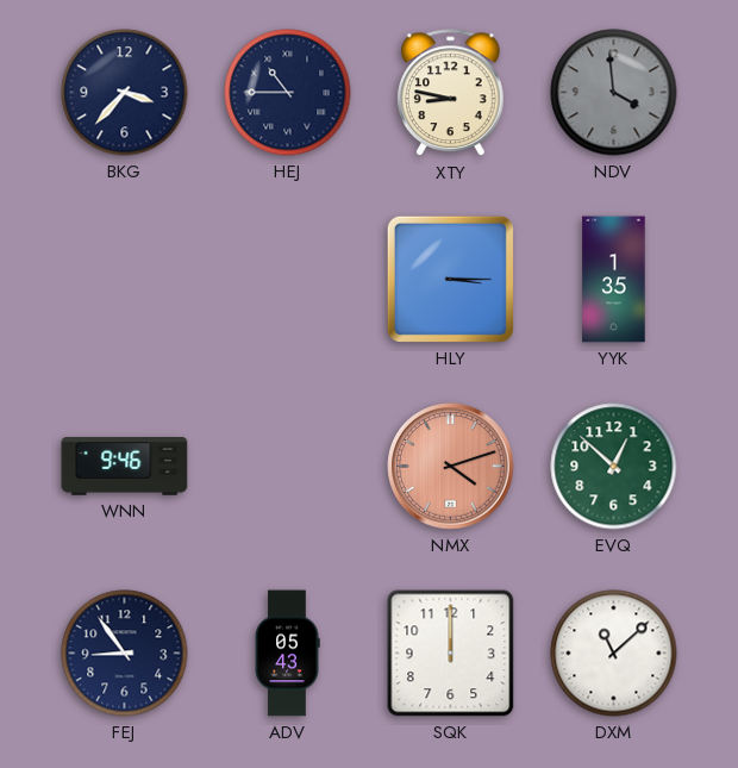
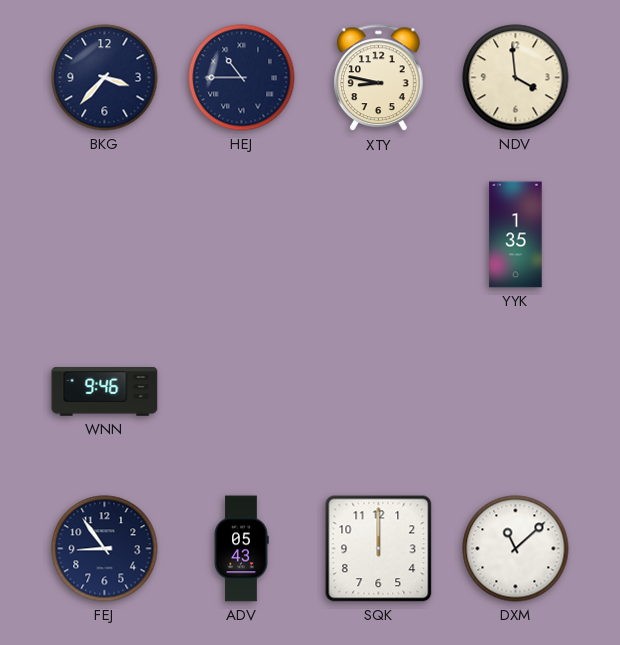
NDV dial: grey -> cream
HLY: 3:15 -> none
NMX: 4:12 -> none
EVQ: 12:52 -> none
